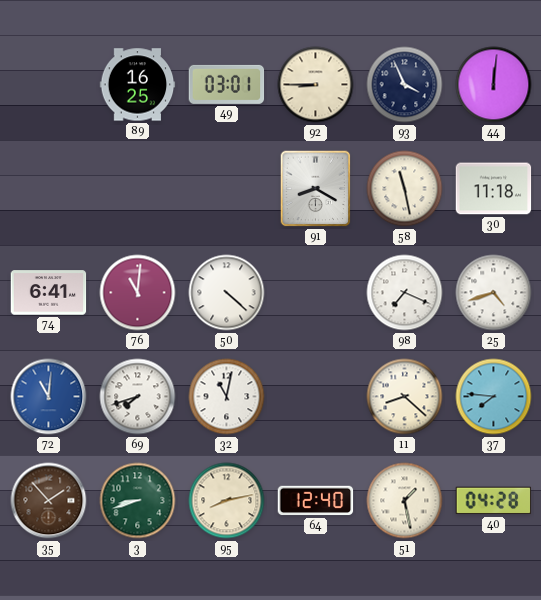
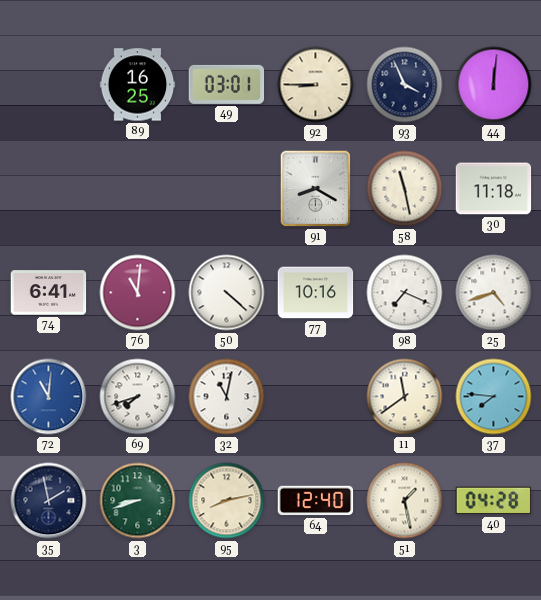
77: none -> 10:16
11: 8:22 -> 11:39
35: 1:53 -> 1:58
35 dial: brown -> navy
